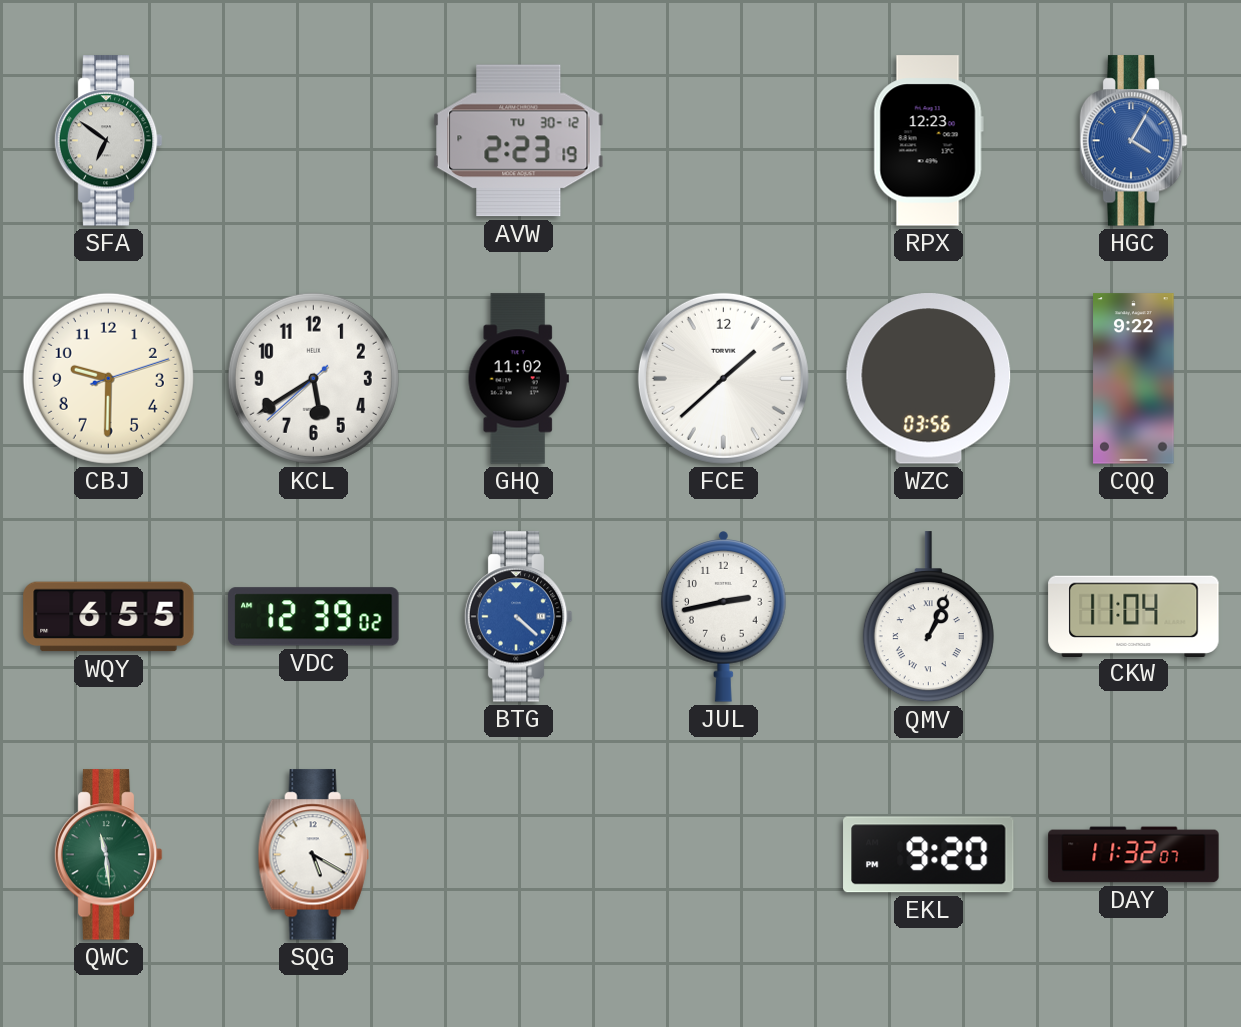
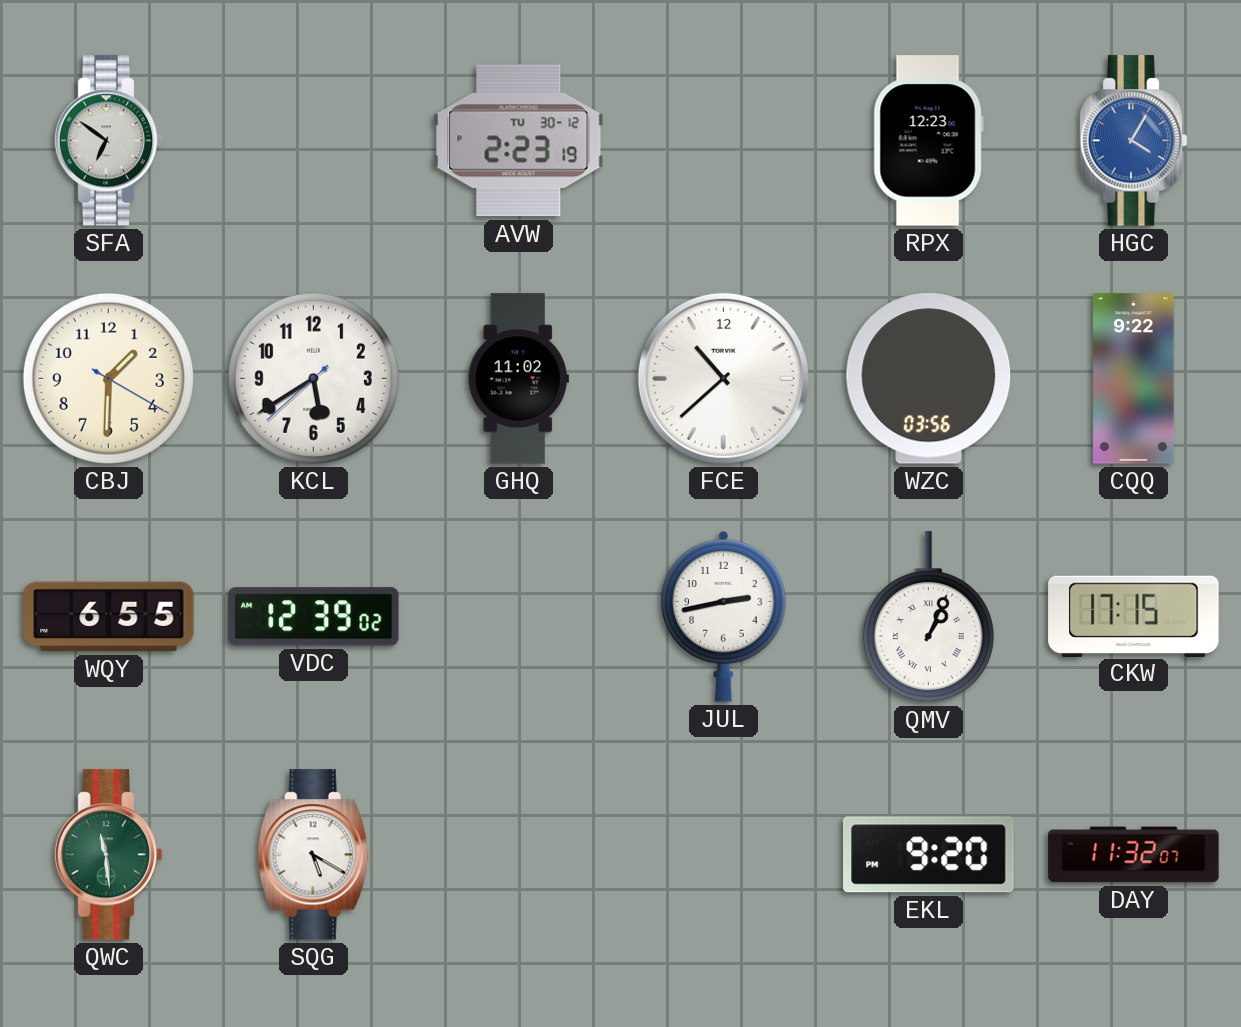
CBJ: 9:30 -> 1:30
FCE: 1:38 -> 10:38
BTG: 4:22 -> none
CKW: 11:04 -> 17:15
